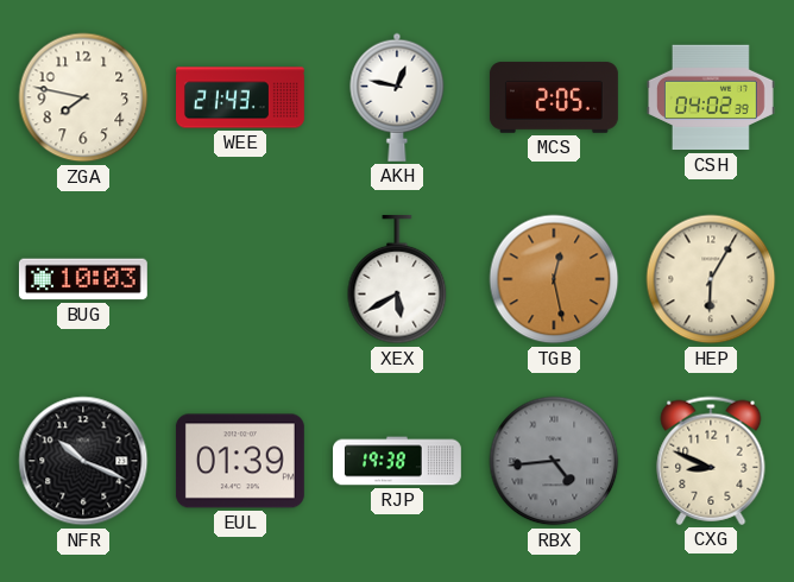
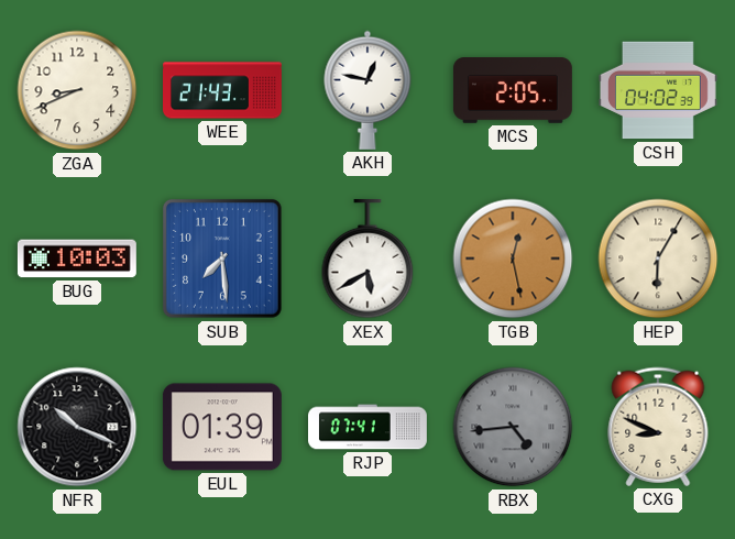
ZGA: 7:47 -> 8:41
SUB: none -> 7:29
RJP: 19:38 -> 07:41
